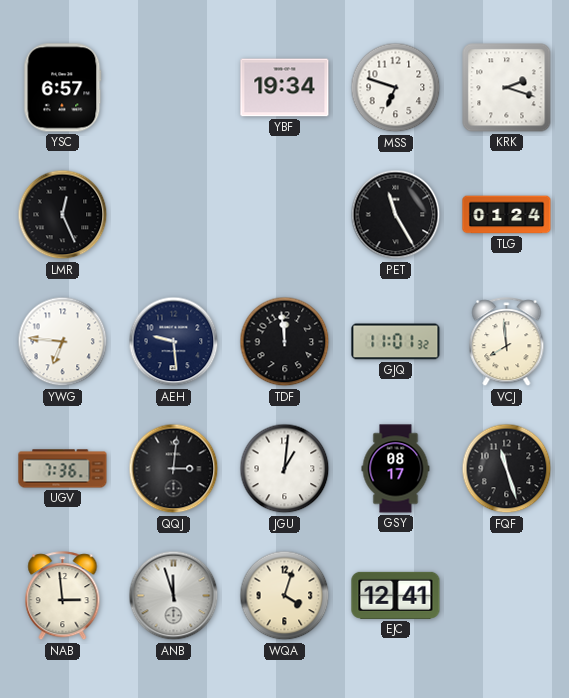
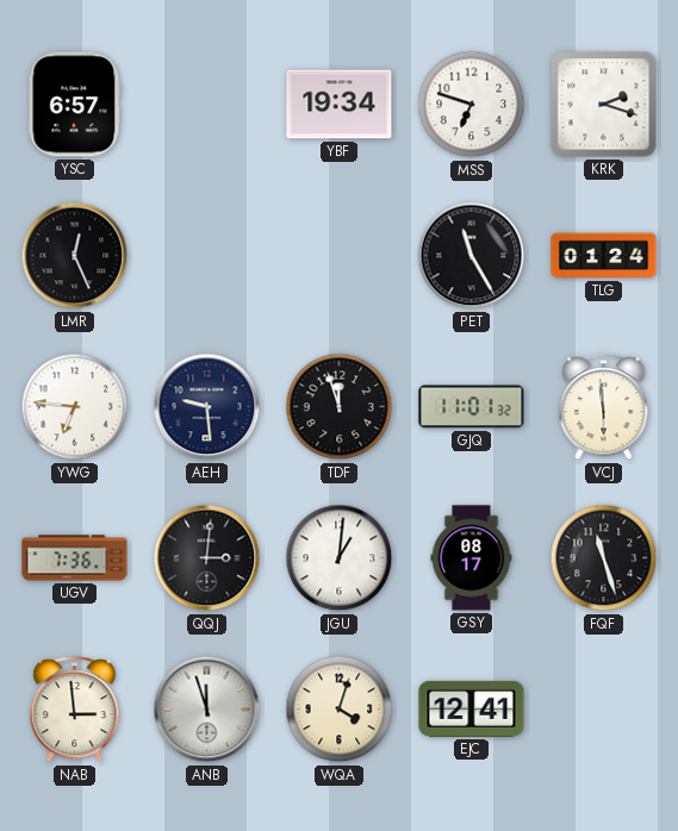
TDF: 11:59 -> 11:57
VCJ: 7:59 -> 5:59
